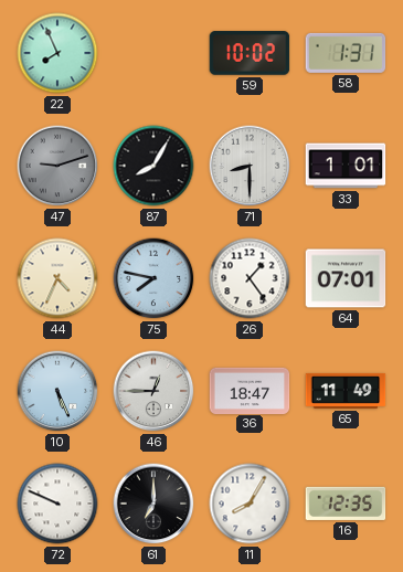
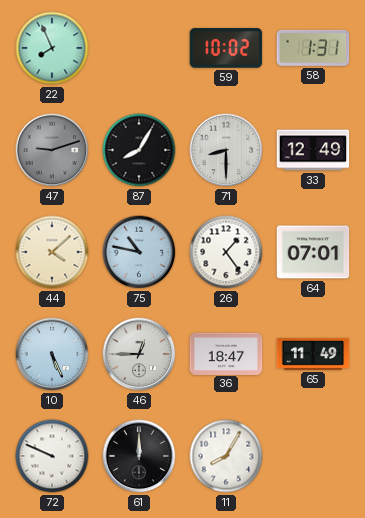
33: 1:01 -> 12:49
44: 4:34 -> 4:08
75: 7:47 -> 10:47
61: 7:00 -> 12:00
16: 12:35 -> none
